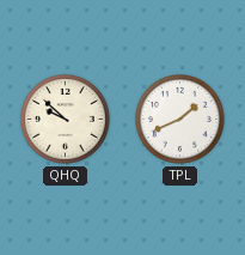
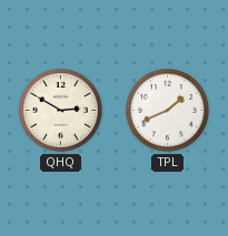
QHQ: 9:52 -> 2:50
